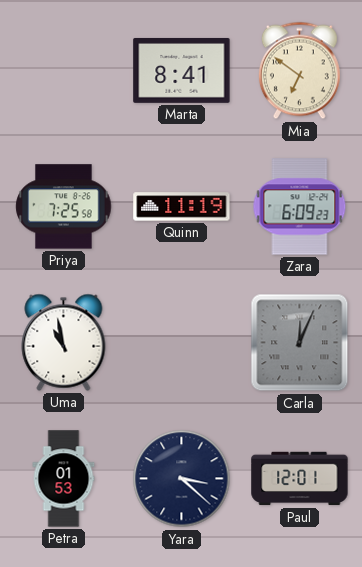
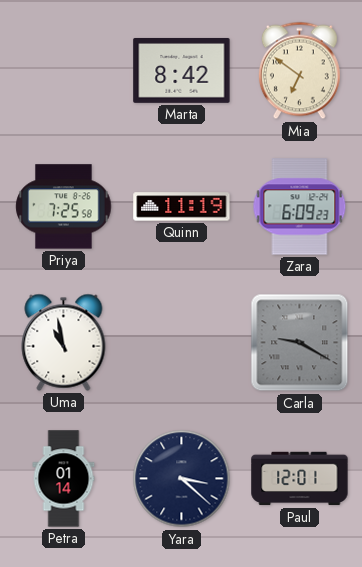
Marta: 8:41 -> 8:42
Carla: 12:04 -> 9:20
Petra: 01:53 -> 01:14
